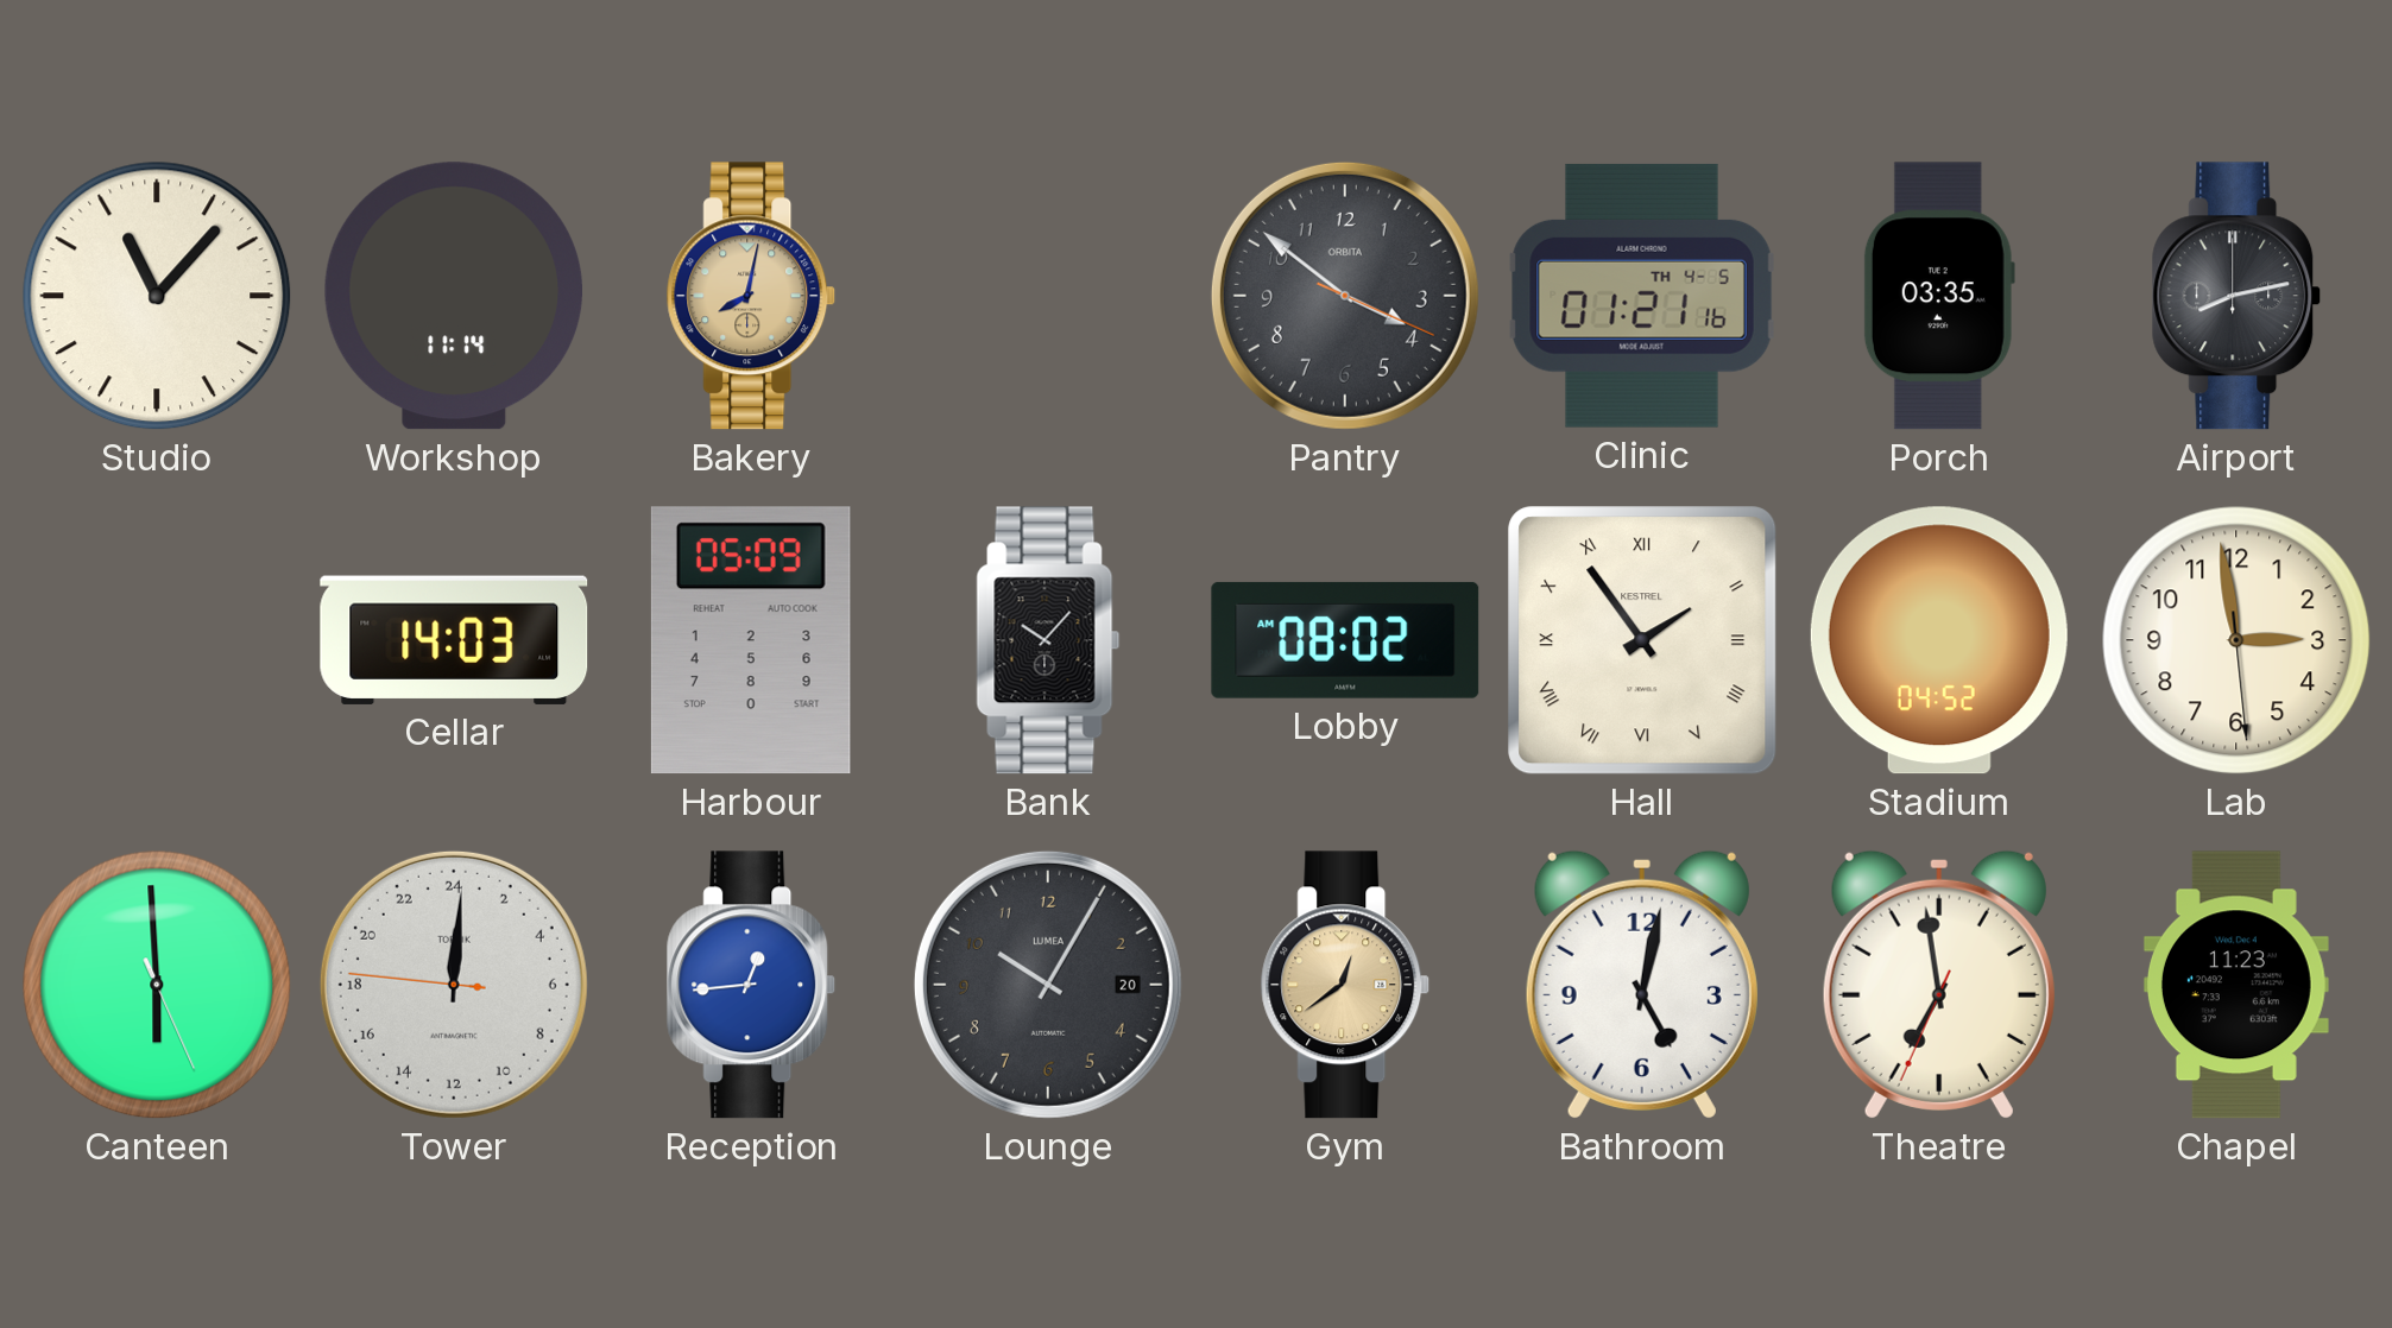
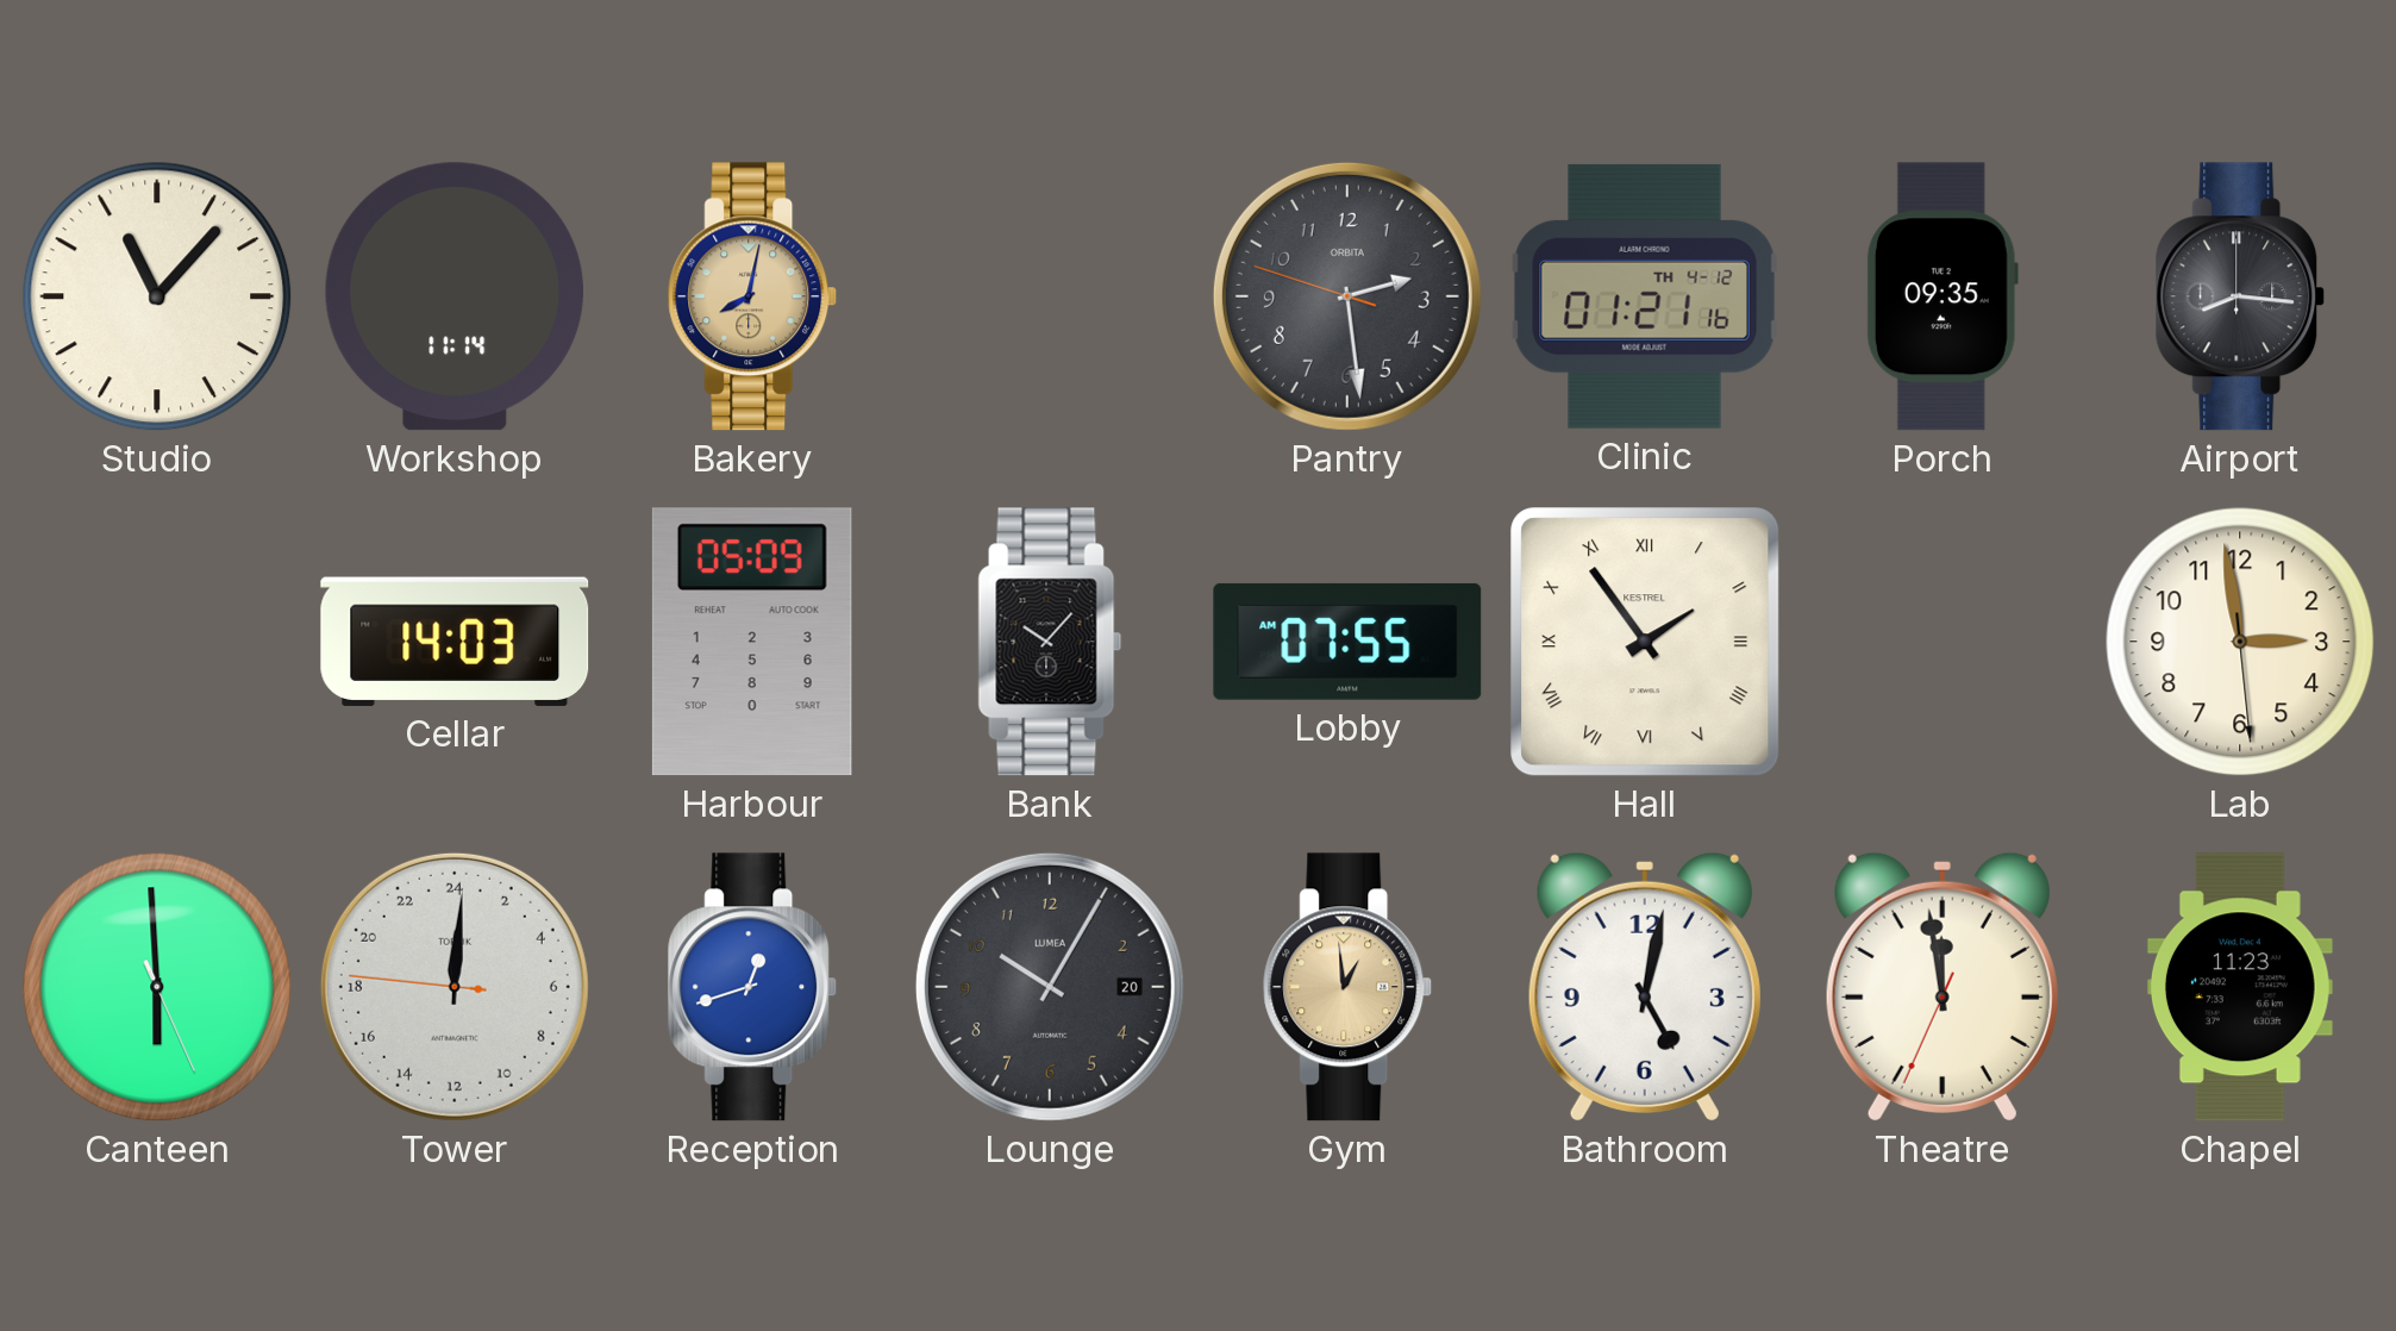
Pantry: 3:51 -> 2:28
Clinic date: TH 4-5 -> TH 4-12
Porch: 03:35 -> 09:35
Airport: 8:13 -> 8:16
Lobby: 08:02 -> 07:55
Stadium: 04:52 -> none
Reception: 12:44 -> 12:42
Gym: 12:39 -> 12:59
Theatre: 6:58 -> 11:58
